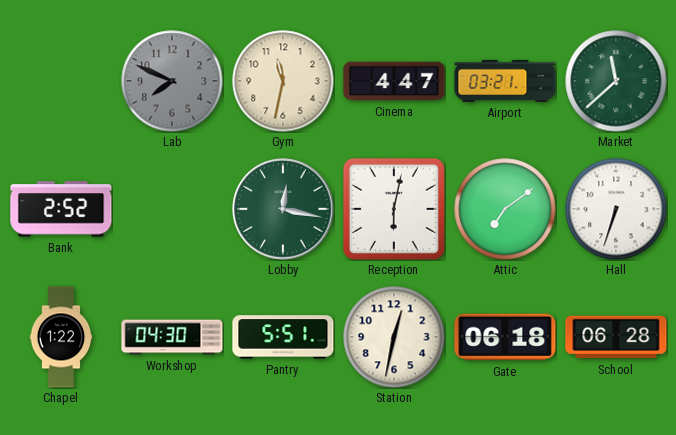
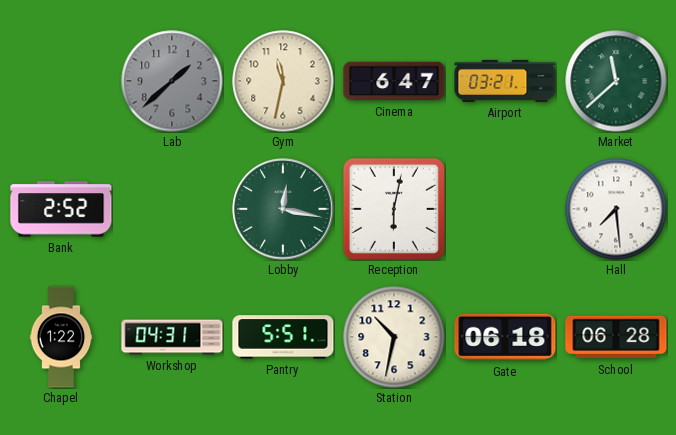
Lab: 7:49 -> 1:38
Cinema: 4:47 -> 6:47
Attic: 7:09 -> none
Hall: 6:33 -> 7:29
Workshop: 04:30 -> 04:31
Station: 12:32 -> 10:32
